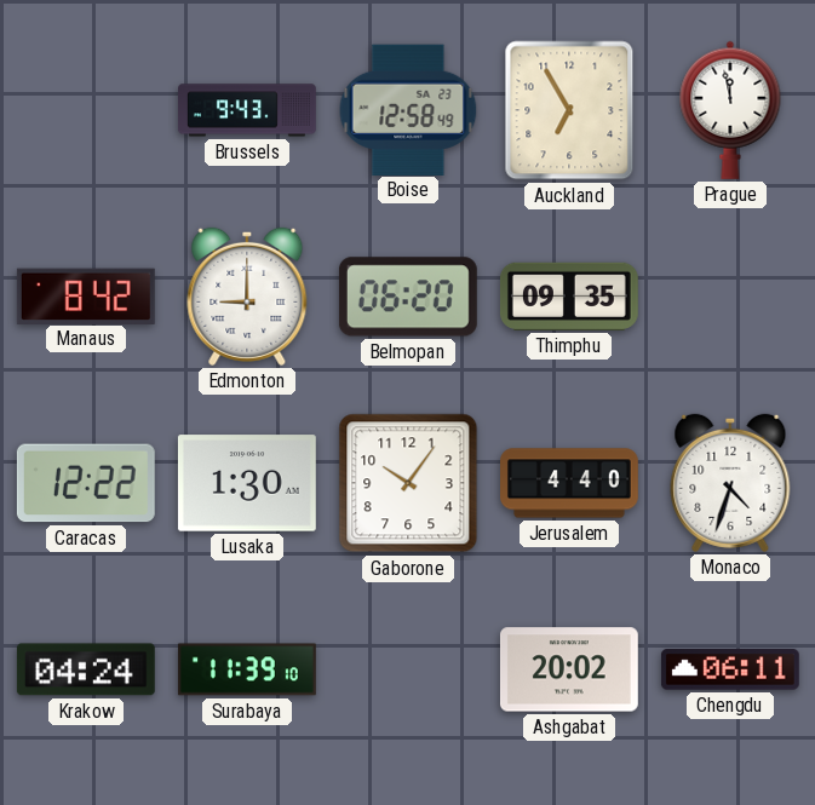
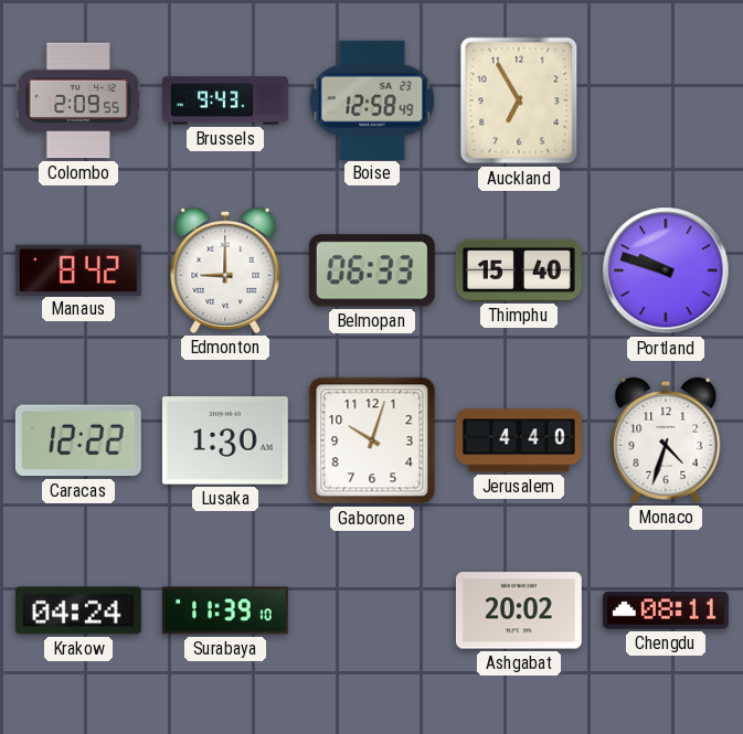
Colombo: none -> 2:09
Prague: 11:58 -> none
Belmopan: 06:20 -> 06:33
Thimphu: 09:35 -> 15:40
Portland: none -> 9:48
Gaborone: 10:06 -> 10:03
Chengdu: 06:11 -> 08:11
